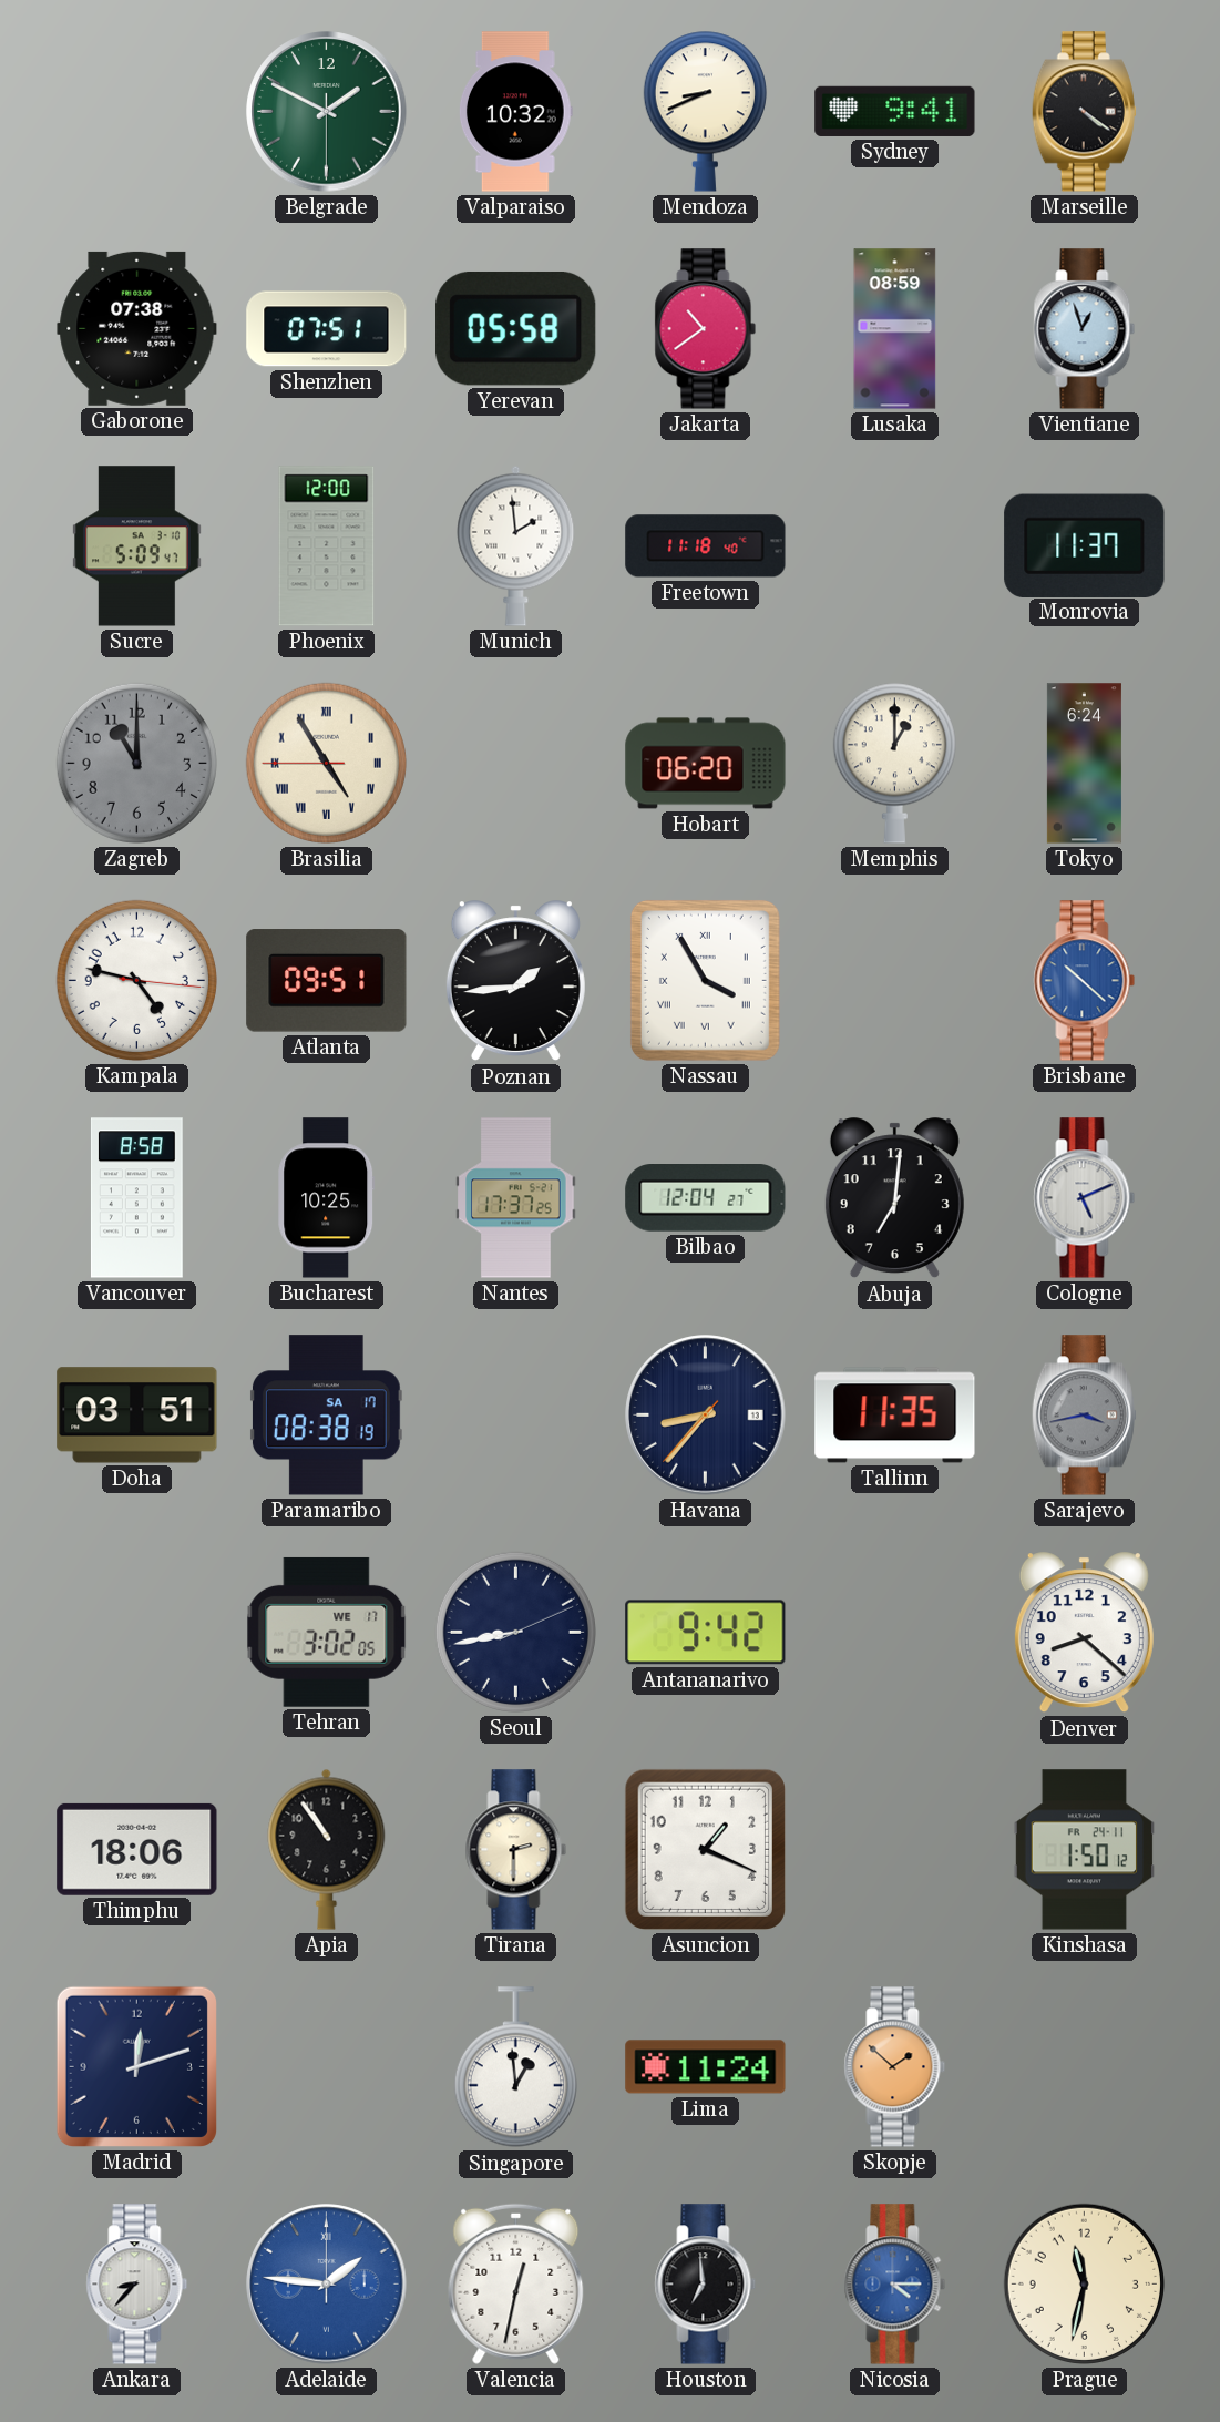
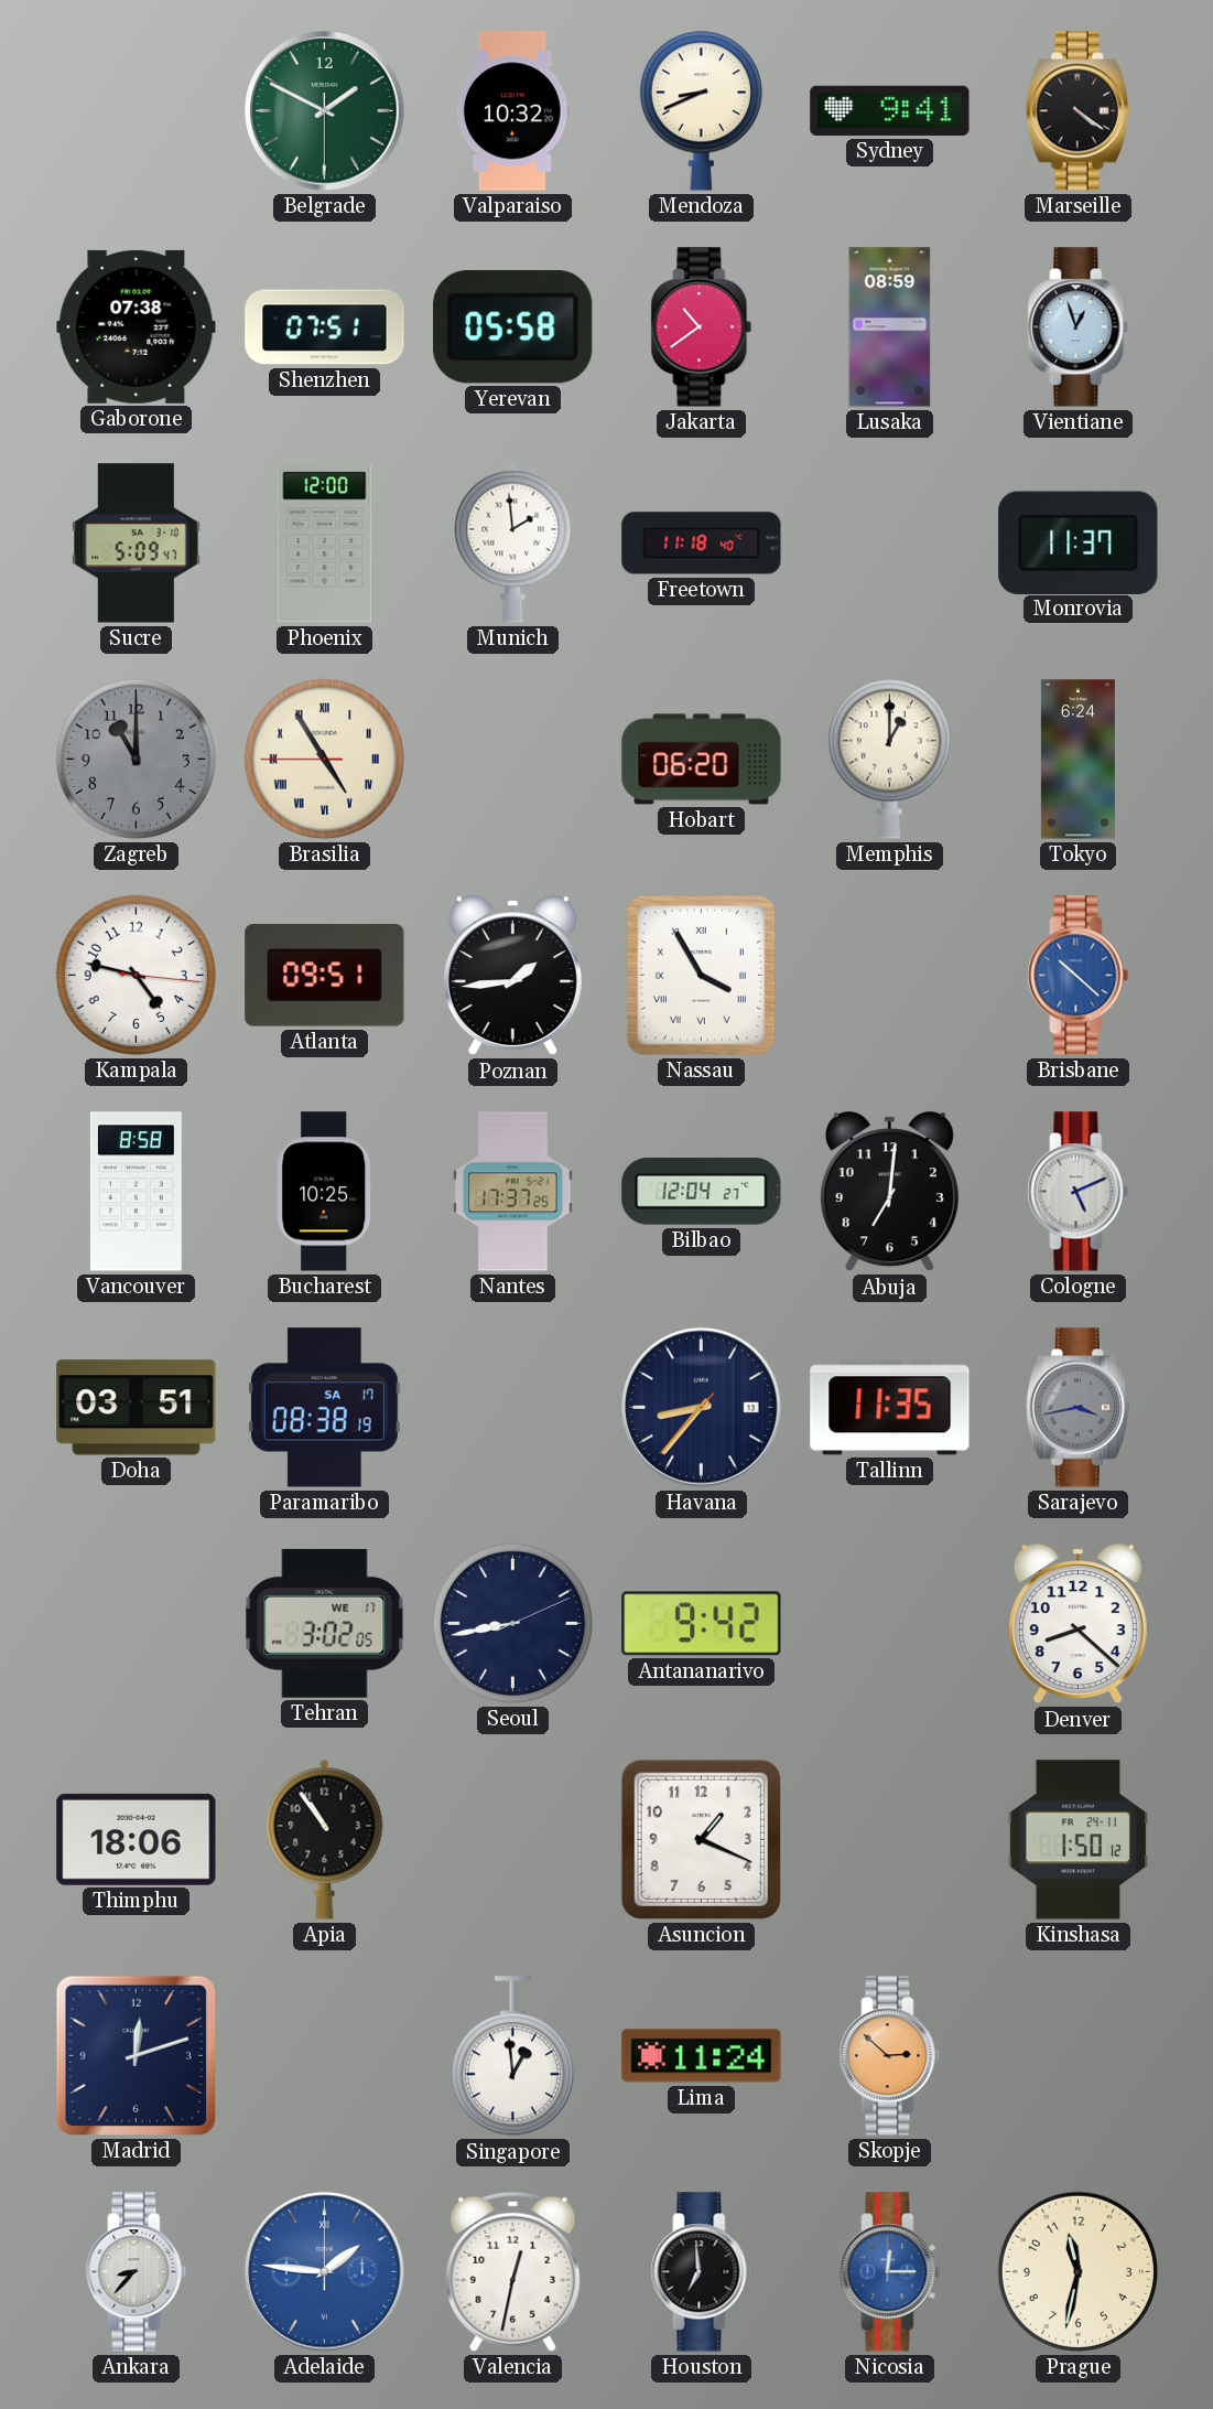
Tirana: 2:30 -> none
Skopje: 1:52 -> 2:52
Nicosia: 4:15 -> 12:15
